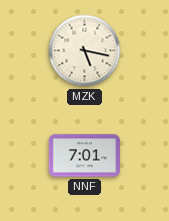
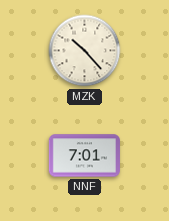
MZK: 5:17 -> 10:23
